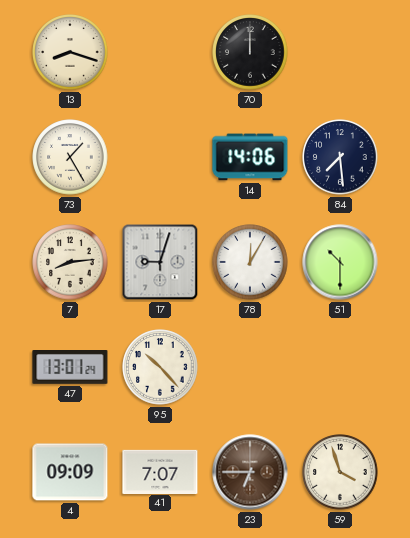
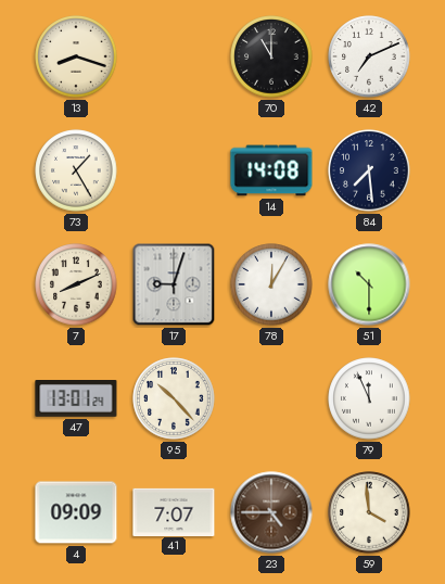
70: 12:00 -> 11:00
42: none -> 7:11
14: 14:06 -> 14:08
7: 8:14 -> 8:11
79: none -> 11:56
23: 6:45 -> 4:45
59: 3:57 -> 3:59
